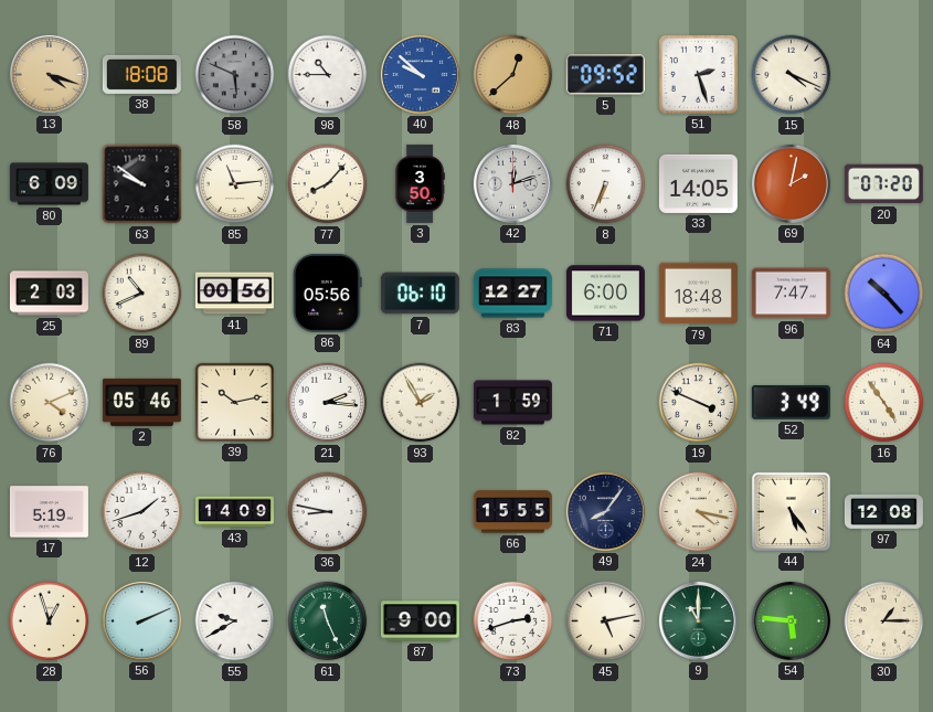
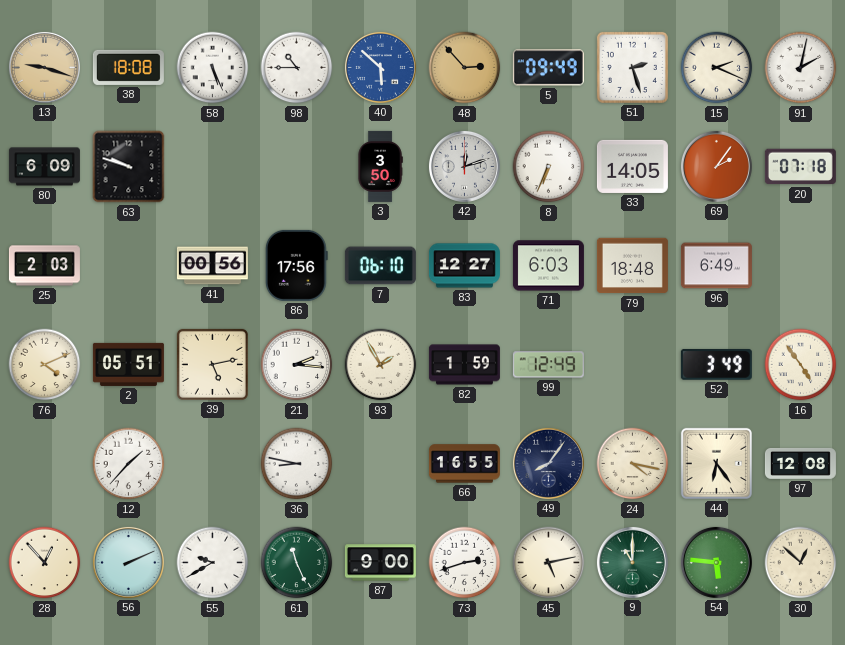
13: 4:18 -> 9:18
58: 5:49 -> 5:26
58 dial: grey -> white
40: 9:52 -> 5:52
48: 12:38 -> 2:53
5: 09:52 -> 09:49
15: 4:19 -> 2:19
91: none -> 2:02
63: 9:51 -> 9:48
85: 11:14 -> none
77: 8:07 -> none
69: 2:02 -> 2:06
20: 07:20 -> 07:18
89: 10:41 -> none
86: 05:56 -> 17:56
71: 6:00 -> 6:03
96: 7:47 -> 6:49
64: 10:23 -> none
2: 05:46 -> 05:51
39: 10:13 -> 5:13
99: none -> 12:49
19: 3:49 -> none
17: 5:19 -> none
12: 1:42 -> 1:37
43: 14:09 -> none
66: 15:55 -> 16:55
44: 5:24 -> 6:24
28: 12:57 -> 12:53
30: 1:15 -> 12:52
